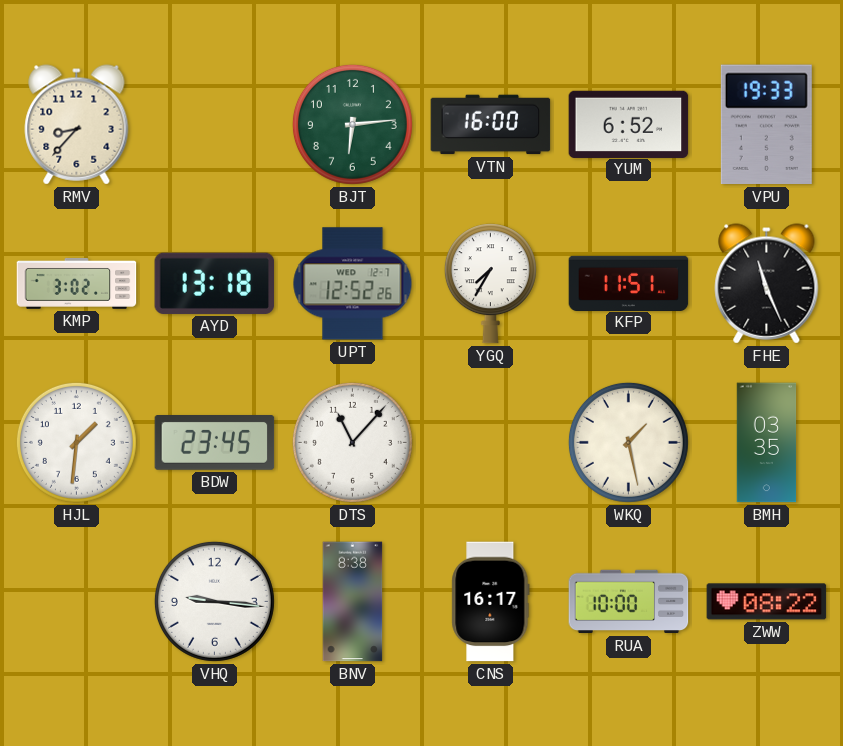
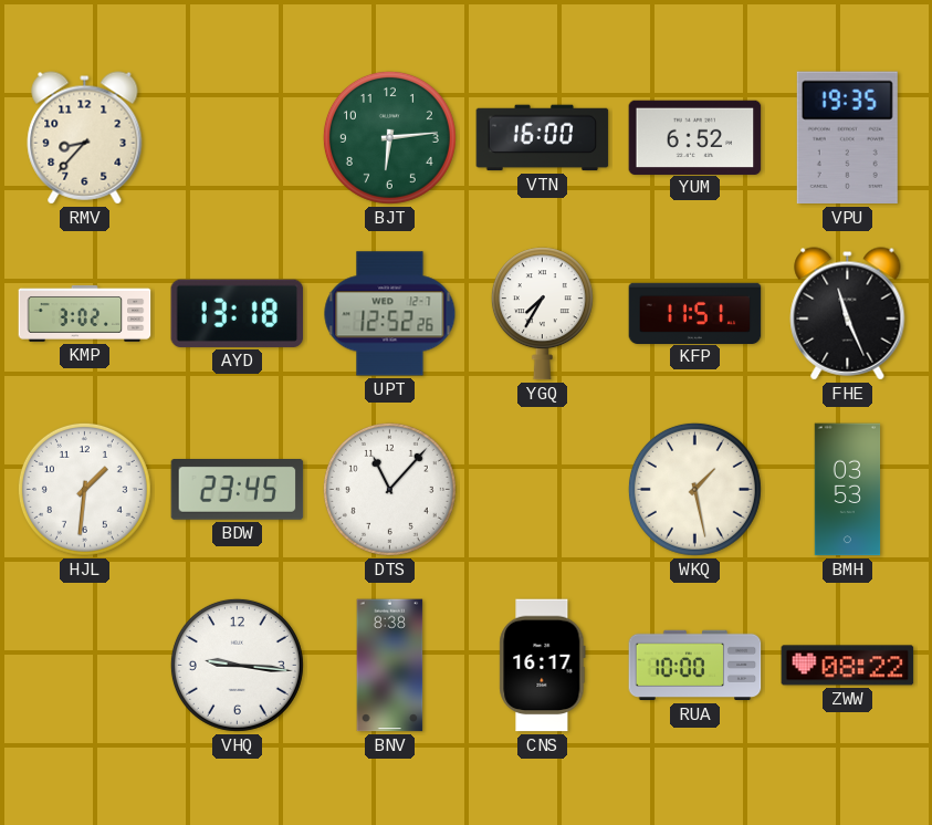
VPU: 19:33 -> 19:35
BMH: 03:35 -> 03:53
